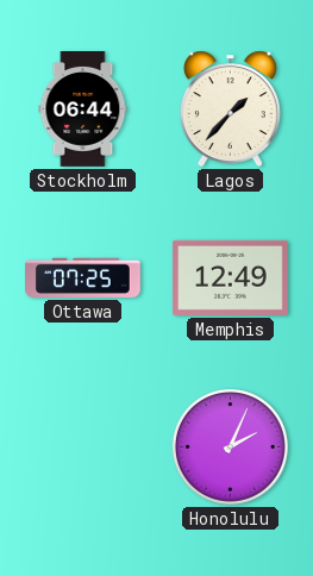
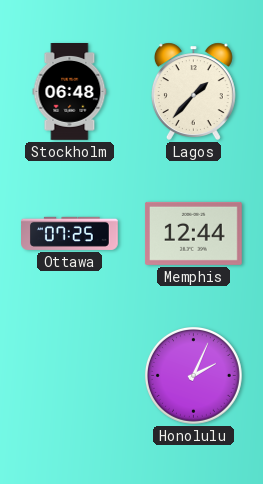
Stockholm: 06:44 -> 06:48
Memphis: 12:49 -> 12:44
